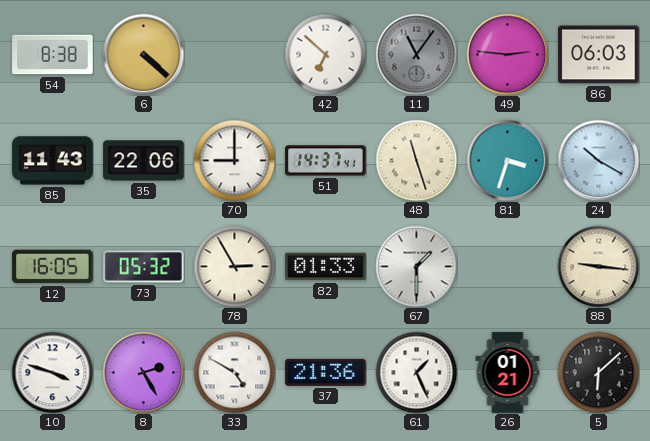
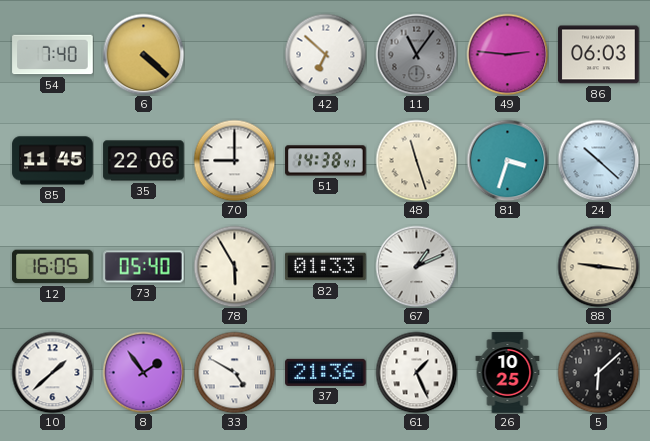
54: 8:38 -> 7:40
85: 11:43 -> 11:45
51: 14:37 -> 14:38
24: 10:20 -> 10:22
73: 05:32 -> 05:40
78: 2:55 -> 5:55
67: 1:30 -> 1:11
10: 3:48 -> 1:38
8: 2:25 -> 1:54
26: 01:21 -> 10:25
